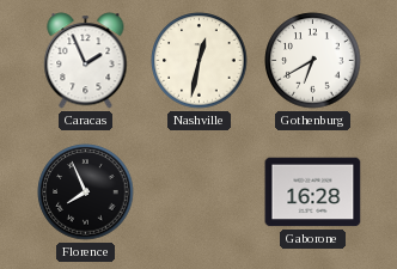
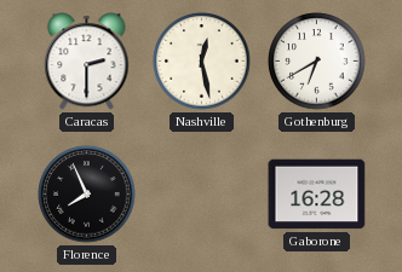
Caracas: 1:56 -> 2:30
Nashville: 12:32 -> 12:28
